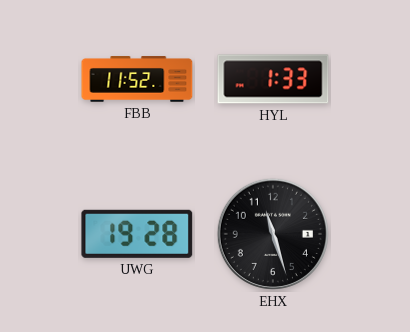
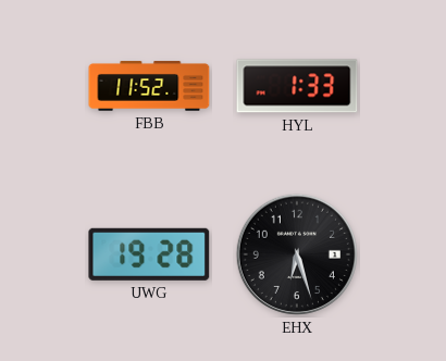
EHX: 11:27 -> 6:27
